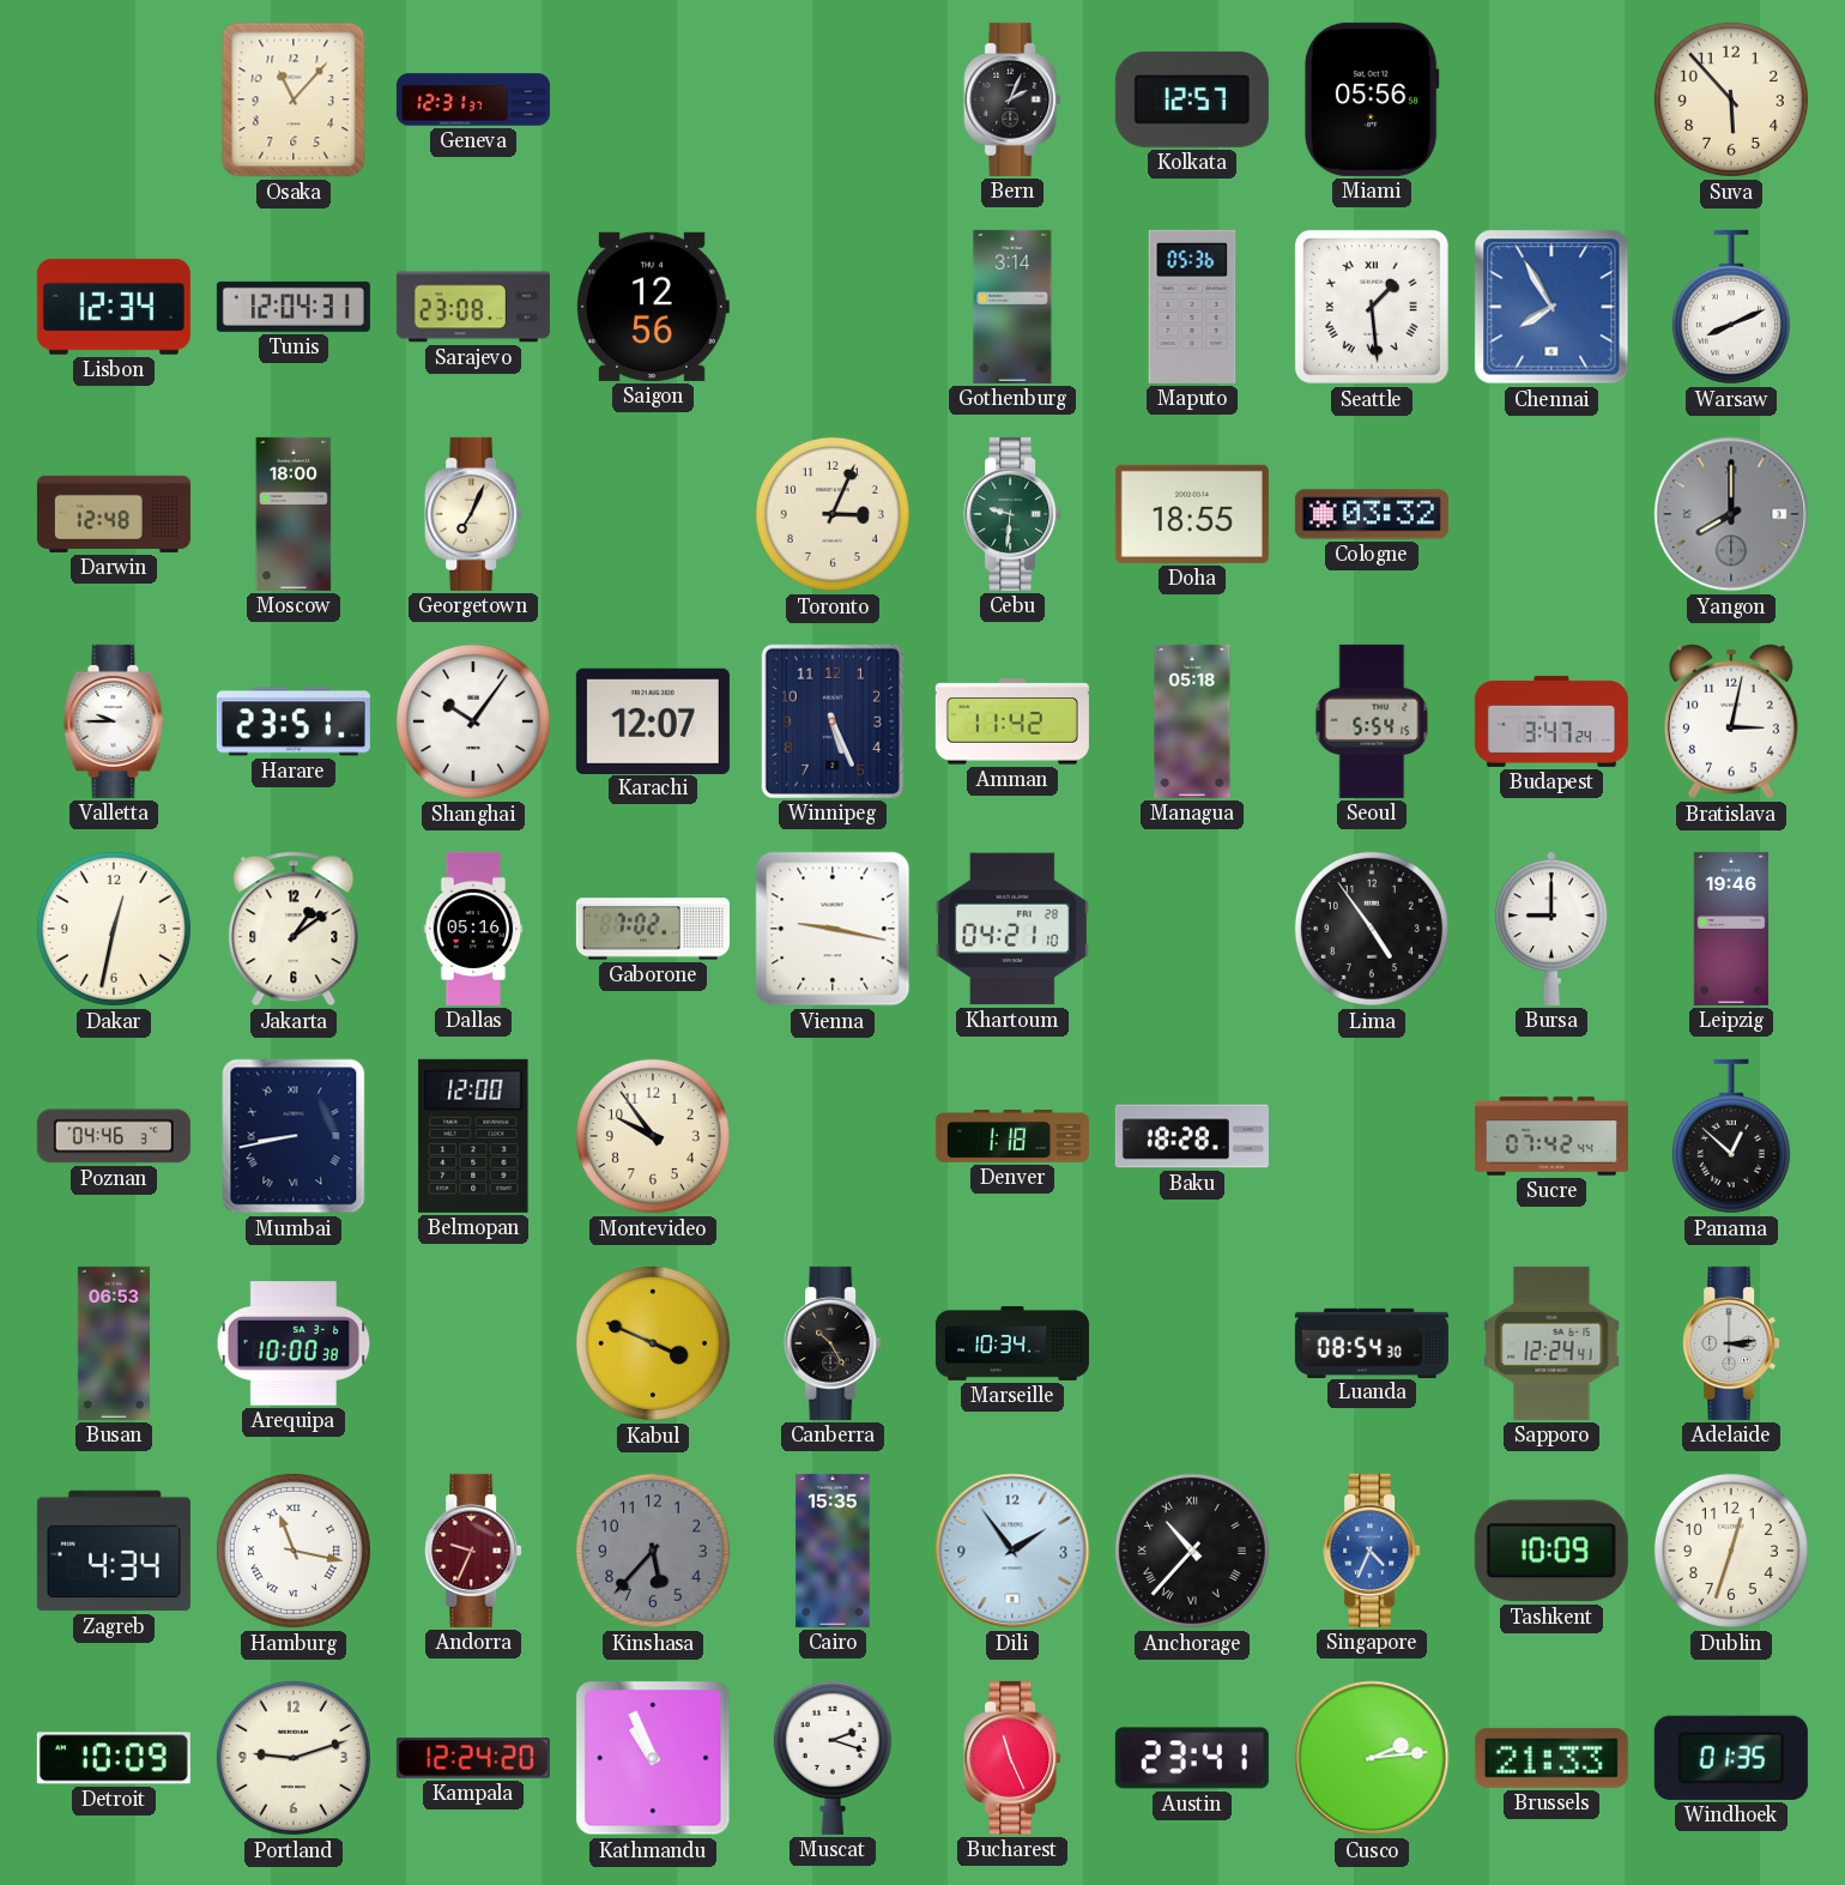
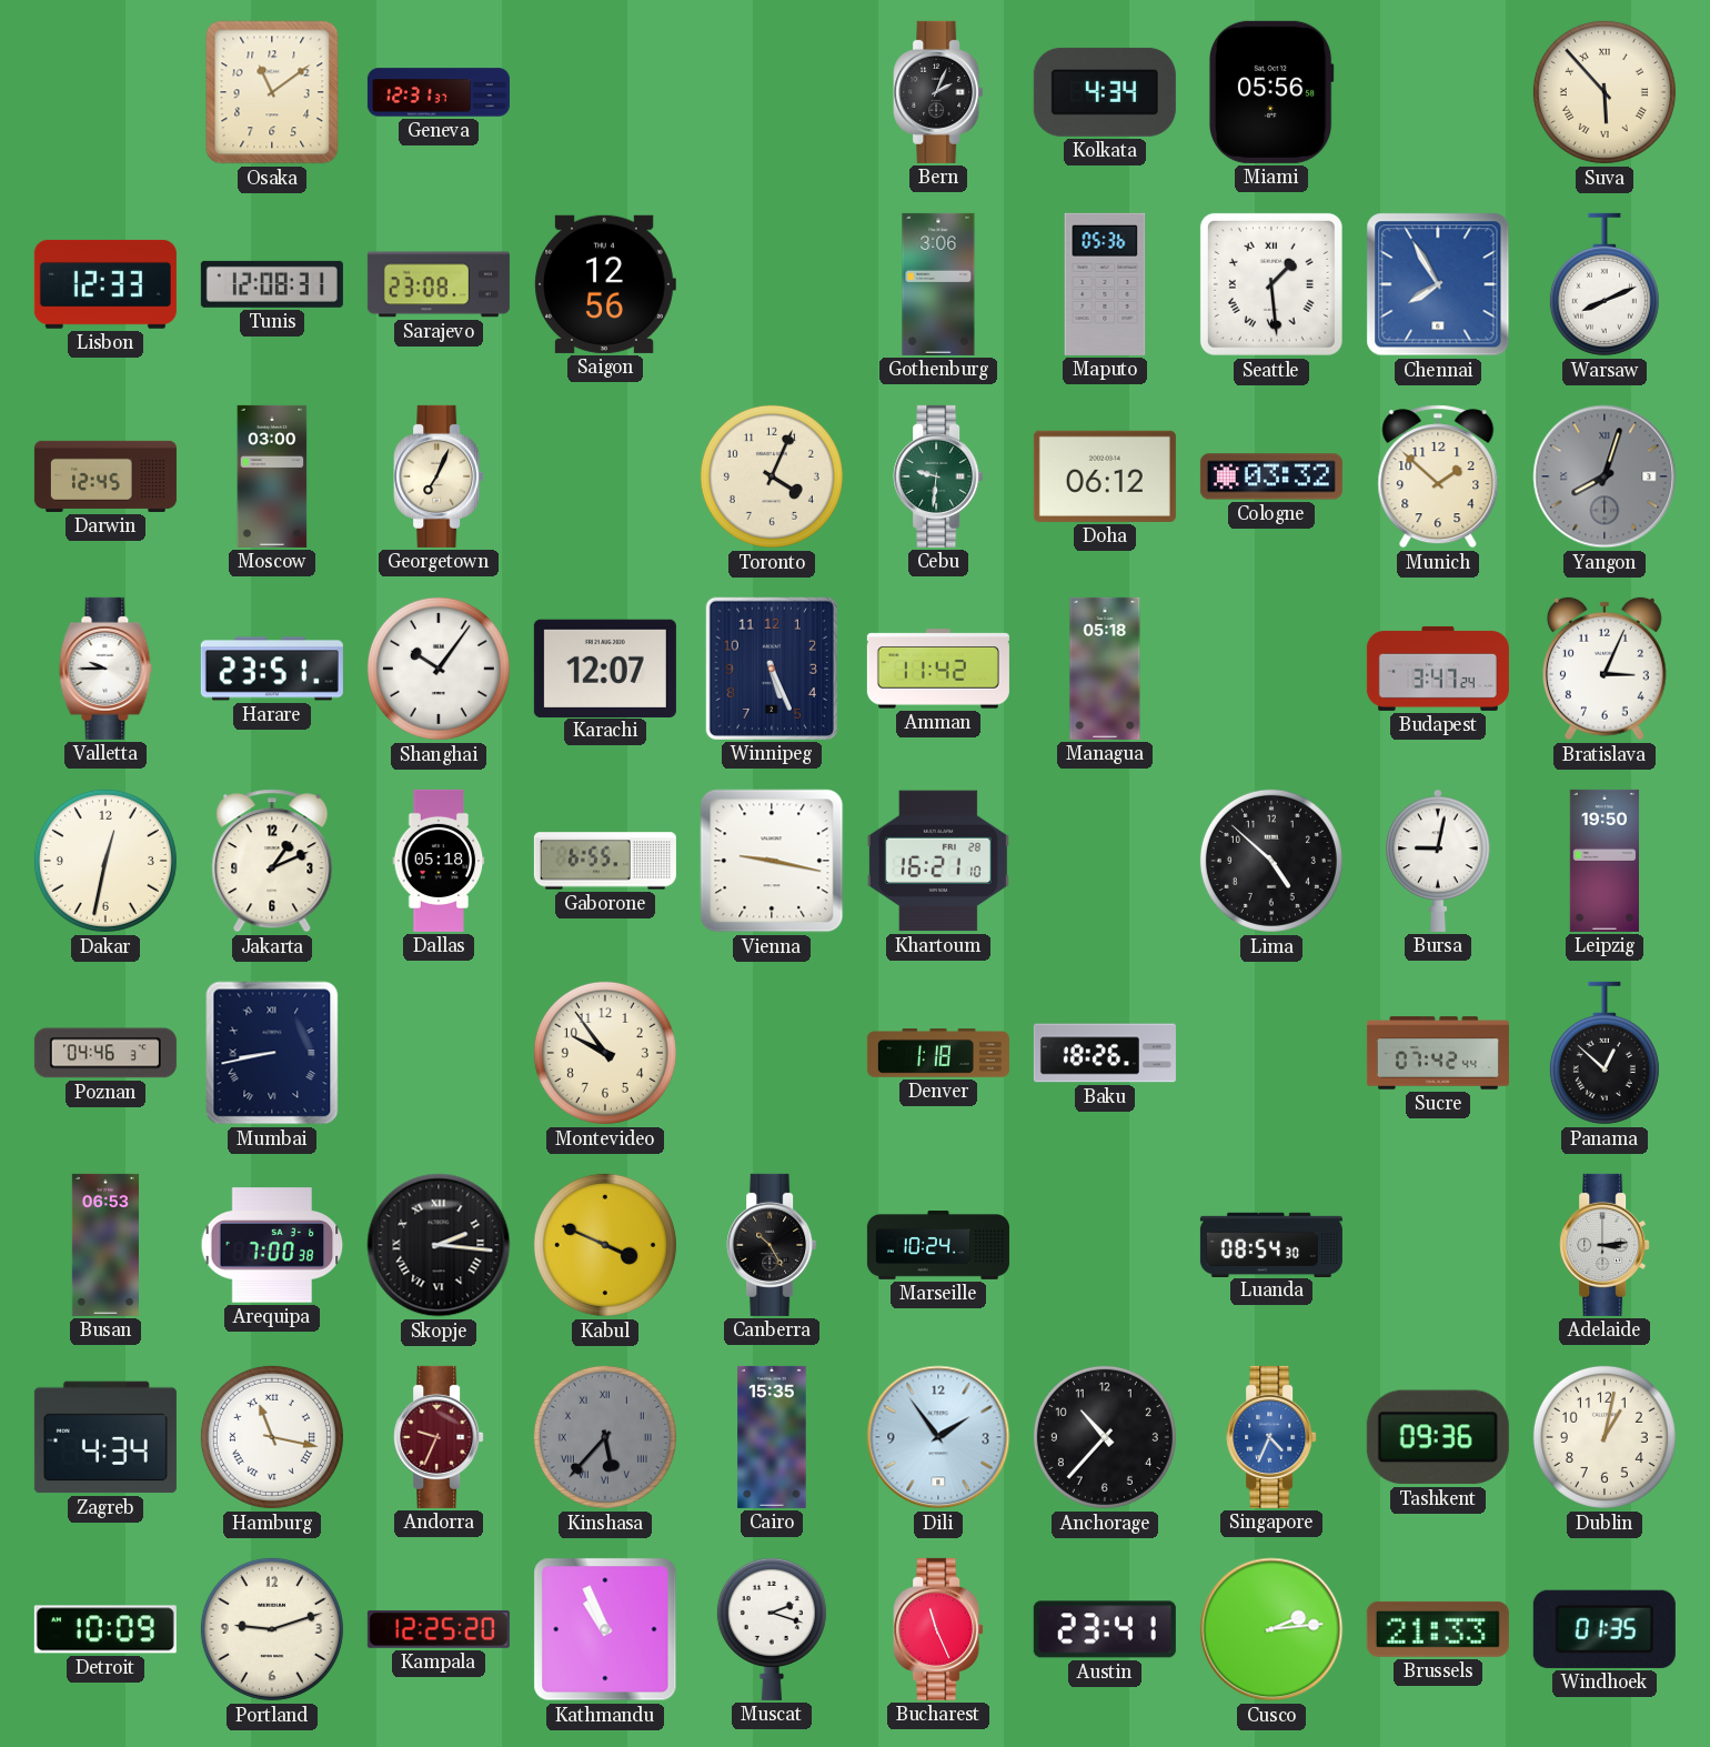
Osaka: 11:07 -> 11:09
Kolkata: 12:57 -> 4:34
Suva numerals: Arabic -> Roman
Lisbon: 12:34 -> 12:33
Tunis: 12:04 -> 12:08
Gothenburg: 3:14 -> 3:06
Darwin: 12:48 -> 12:45
Moscow: 18:00 -> 03:00
Toronto: 3:04 -> 4:04
Doha: 18:55 -> 06:12
Munich: none -> 1:52
Yangon: 8:00 -> 8:03
Seoul: 5:54 -> none
Bratislava: 3:02 -> 3:04
Jakarta: 1:09 -> 1:11
Dallas: 05:16 -> 05:18
Gaborone: 7:02 -> 6:55
Khartoum: 04:21 -> 16:21
Lima: 4:54 -> 4:52
Bursa: 9:00 -> 9:02
Leipzig: 19:46 -> 19:50
Belmopan: 12:00 -> none
Baku: 18:28 -> 18:26
Arequipa: 10:00 -> 7:00
Skopje: none -> 2:16
Marseille: 10:34 -> 10:24
Sapporo: 12:24 -> none
Kinshasa numerals: Arabic -> Roman
Anchorage numerals: Roman -> Arabic
Tashkent: 10:09 -> 09:36
Dublin: 12:33 -> 1:02
Kampala: 12:24 -> 12:25
